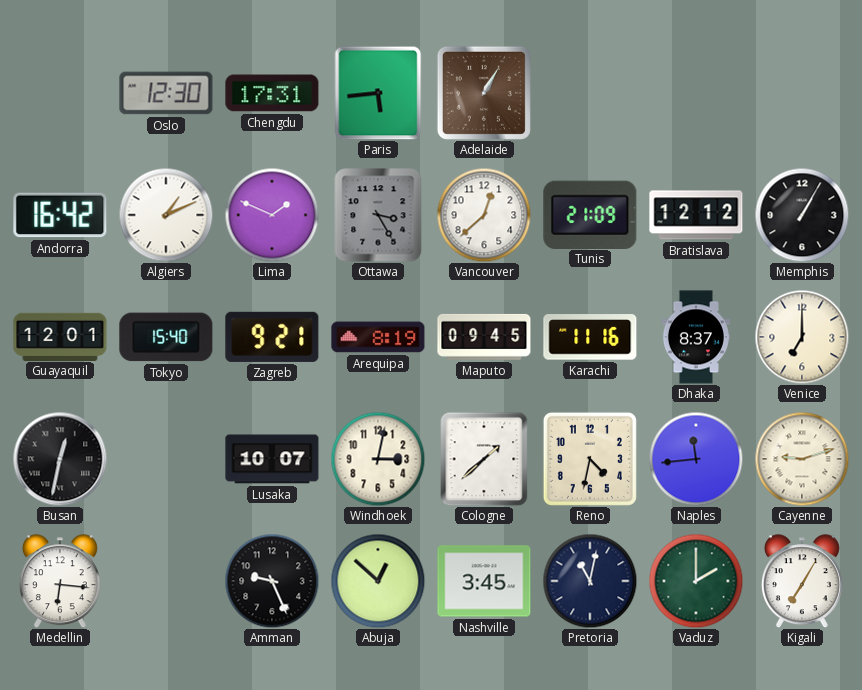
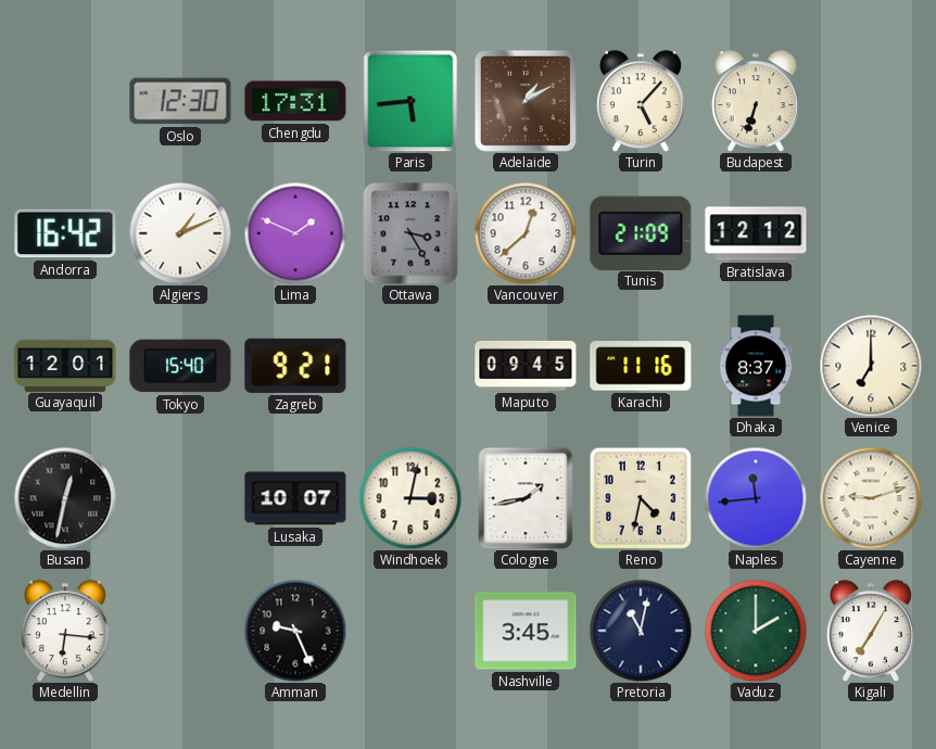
Adelaide: 1:05 -> 1:10
Turin: none -> 5:07
Budapest: none -> 6:33
Memphis: 1:05 -> none
Arequipa: 8:19 -> none
Cologne: 1:38 -> 1:43
Abuja: 12:52 -> none
